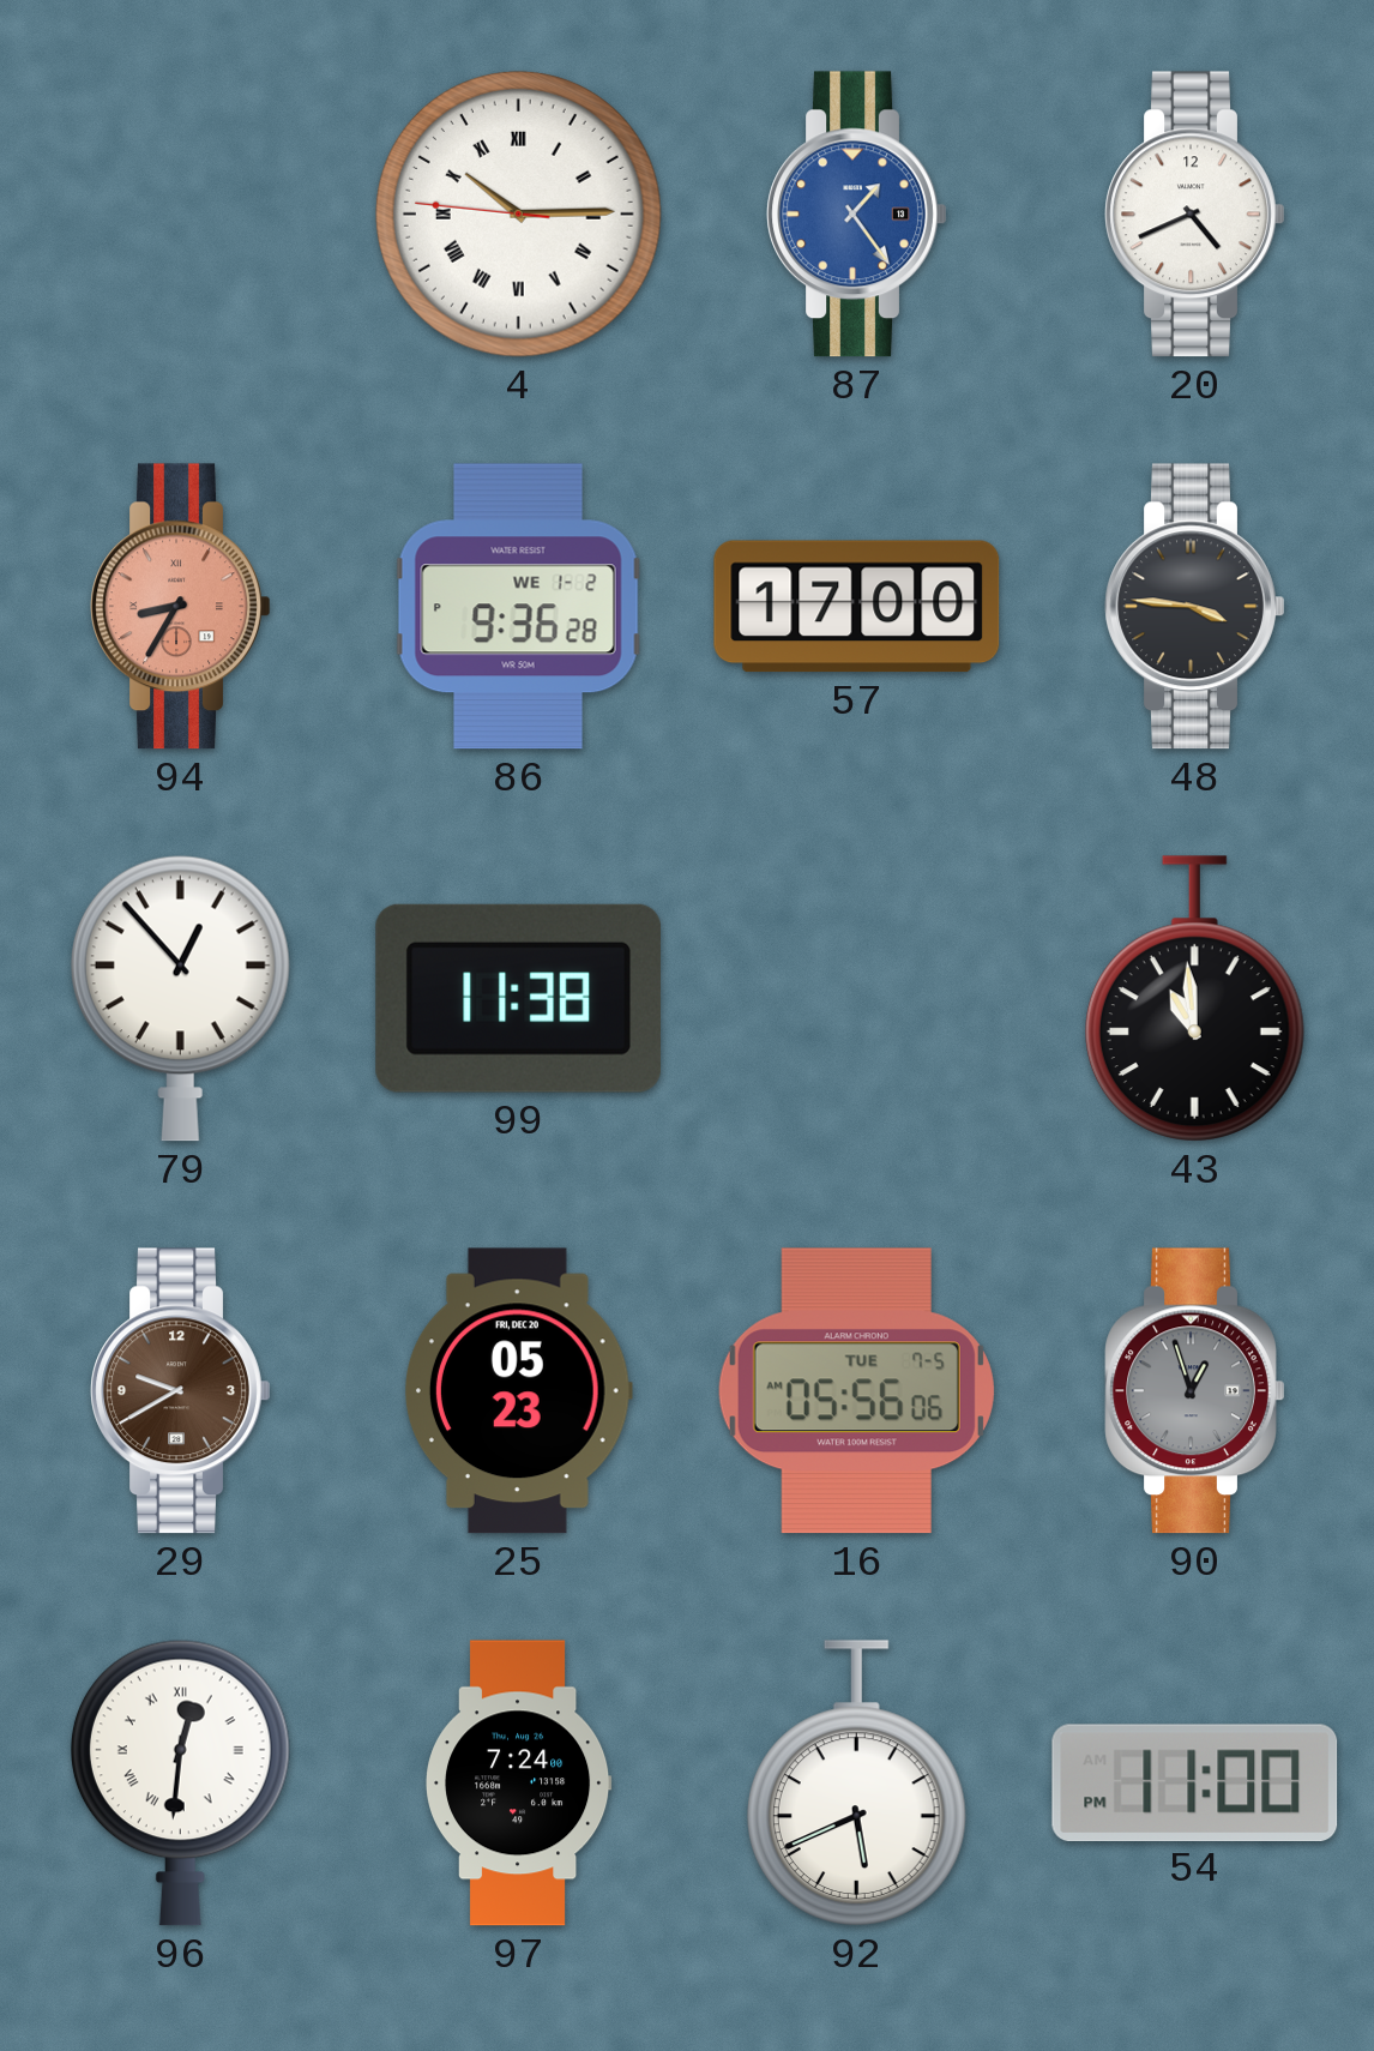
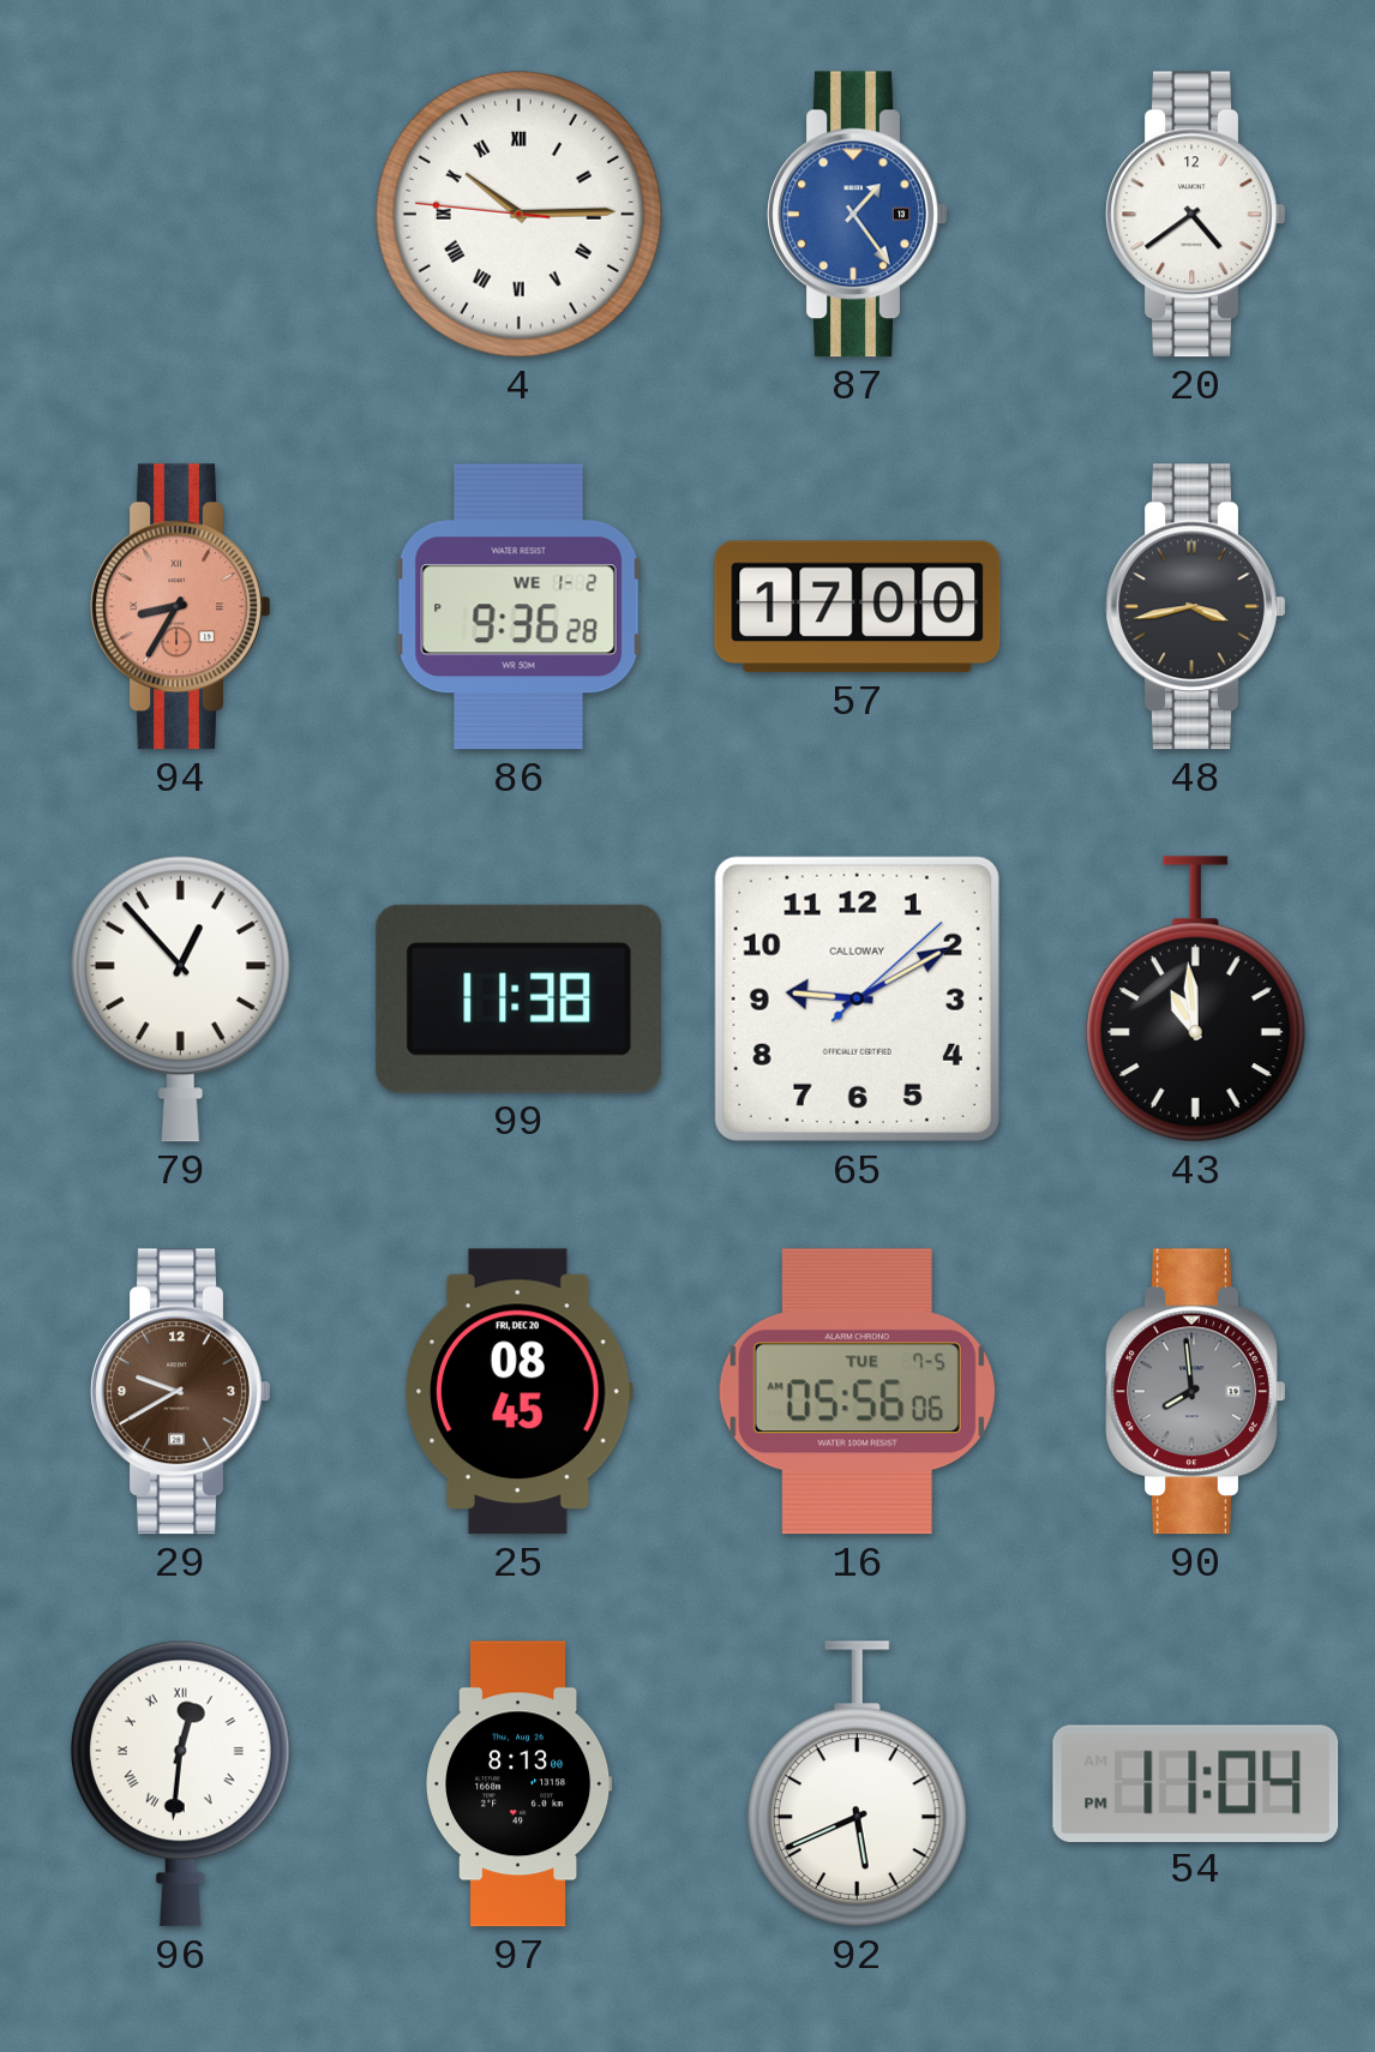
20: 4:41 -> 4:39
48: 3:46 -> 3:43
65: none -> 9:10
25: 05:23 -> 08:45
90: 12:57 -> 7:59
97: 7:24 -> 8:13
54: 11:00 -> 11:04
